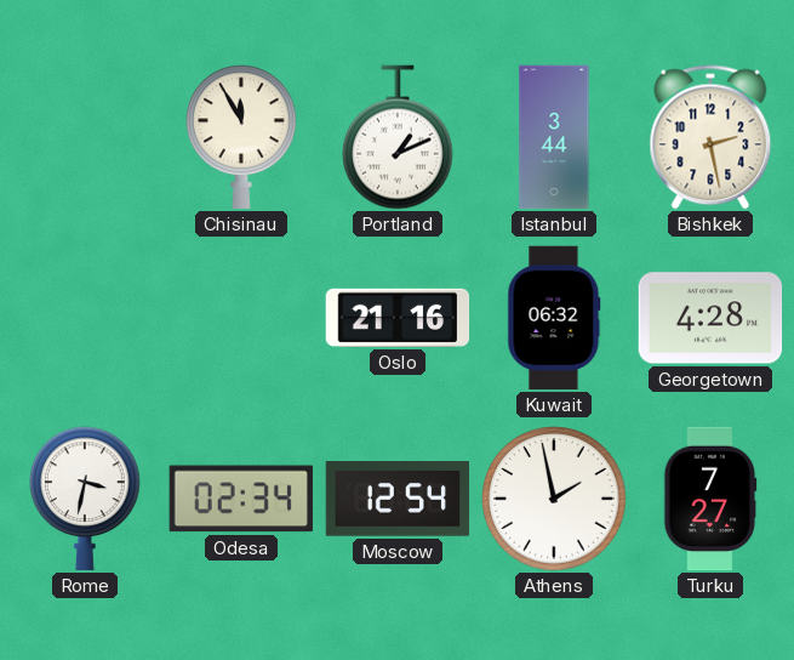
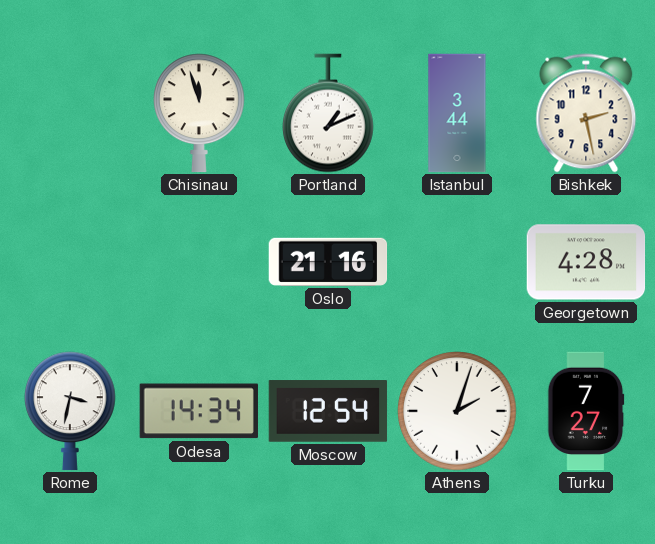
Chisinau: 11:55 -> 11:57
Kuwait: 06:32 -> none
Odesa: 02:34 -> 14:34
Athens: 1:58 -> 2:03
